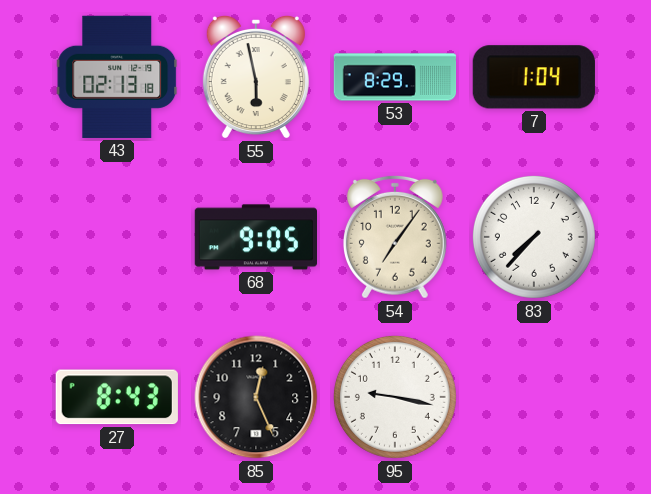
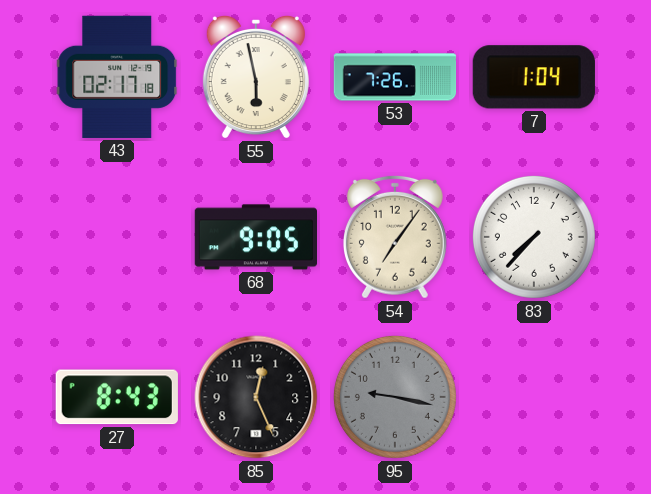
43: 02:13 -> 02:17
53: 8:29 -> 7:26
95 dial: white -> grey
